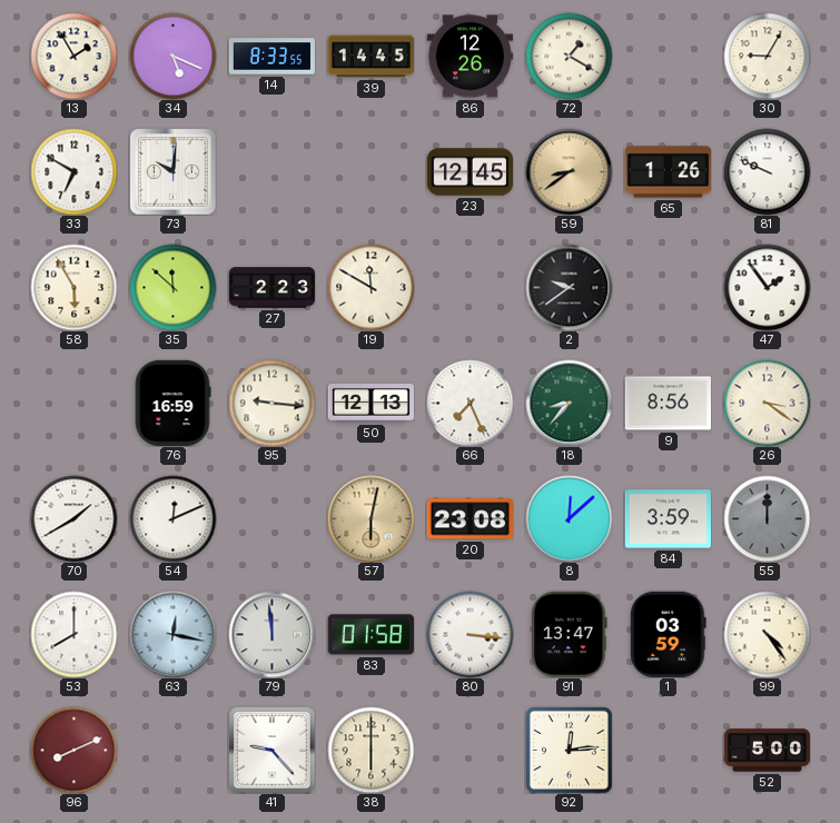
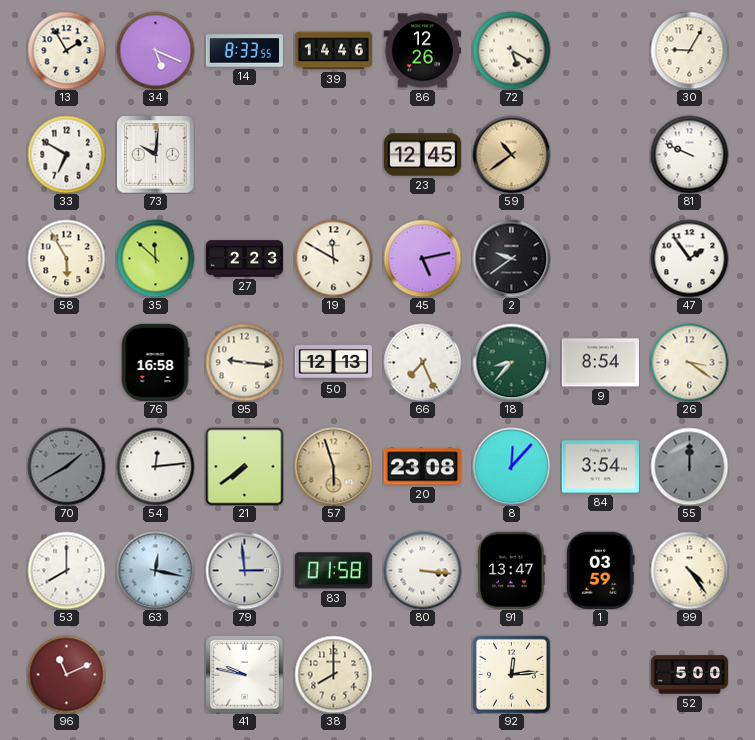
39: 14:45 -> 14:46
72: 1:20 -> 5:20
59: 8:39 -> 10:39
65: 1:26 -> none
45: none -> 5:13
76: 16:59 -> 16:58
9: 8:56 -> 8:54
70 dial: white -> grey
54: 12:11 -> 12:14
21: none -> 7:39
57: 6:02 -> 5:57
8: 12:08 -> 12:07
84: 3:59 -> 3:54
79: 11:59 -> 2:59
96: 8:11 -> 11:11
41: 9:23 -> 9:47
38: 6:00 -> 8:00
